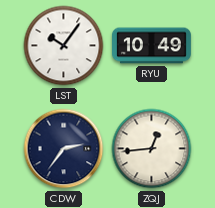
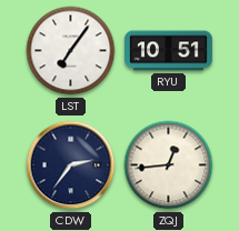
LST: 10:06 -> 7:06
RYU: 10:49 -> 10:51
